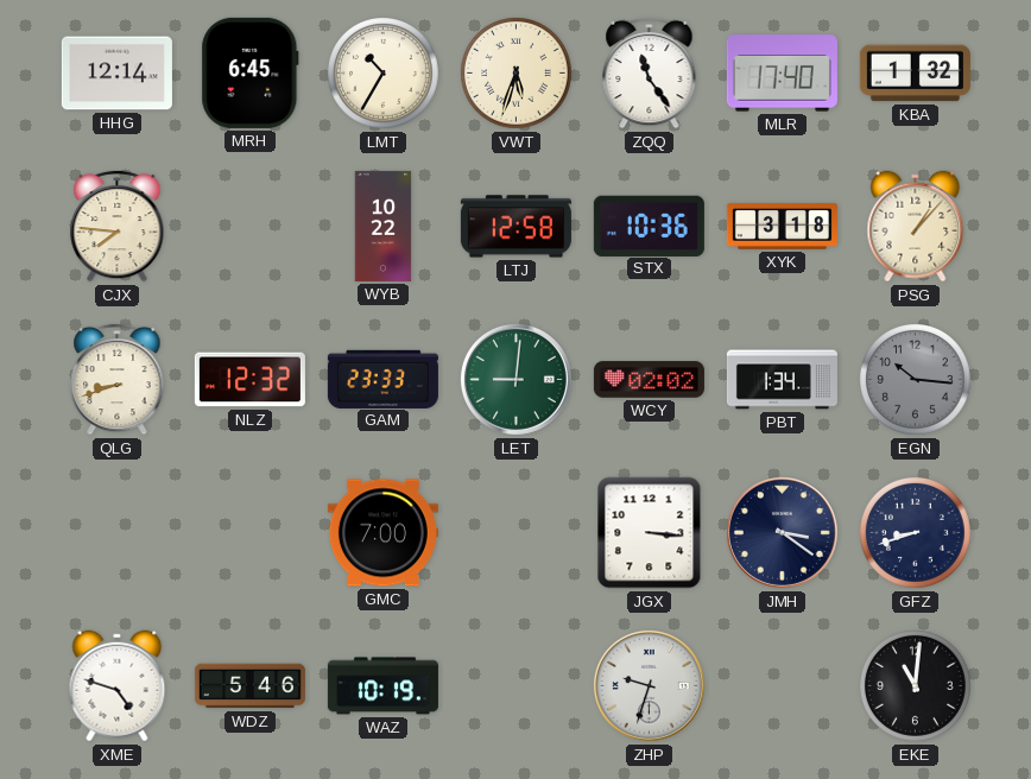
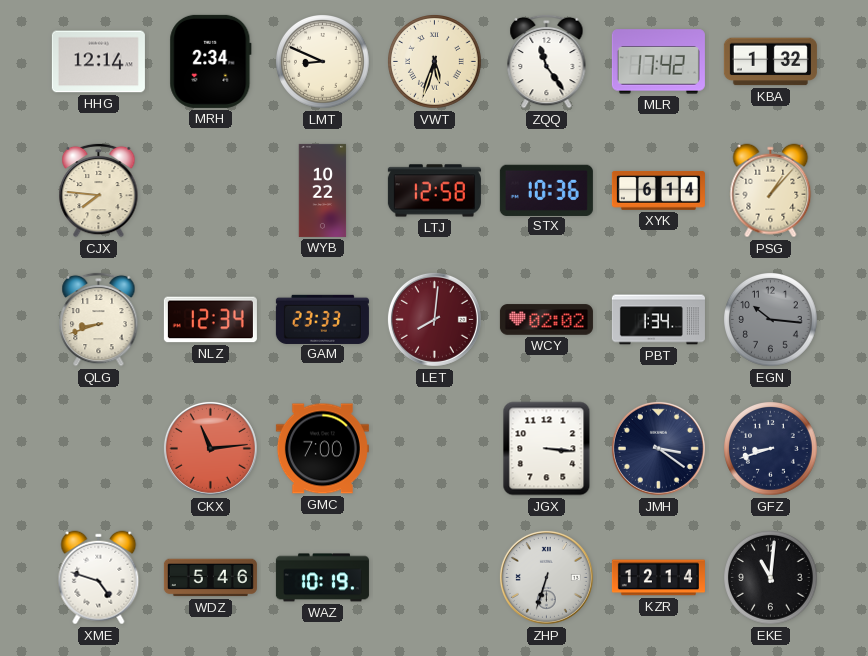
MRH: 6:45 -> 2:34
LMT: 10:35 -> 8:49
MLR: 17:40 -> 17:42
XYK: 3:18 -> 6:14
NLZ: 12:32 -> 12:34
LET: 9:01 -> 8:01
LET dial: green -> burgundy
CKX: none -> 11:14
ZHP: 9:33 -> 6:33
KZR: none -> 12:14
